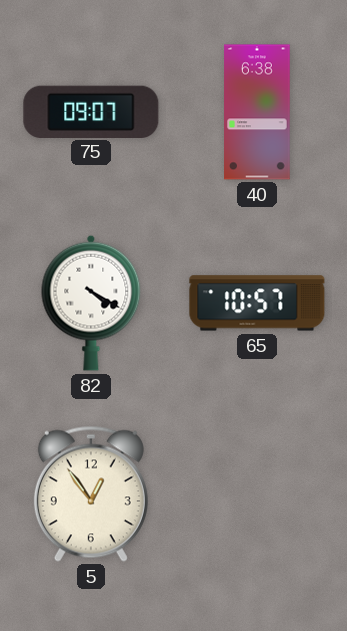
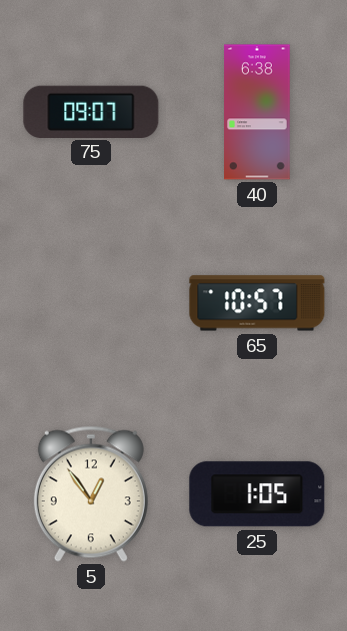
82: 4:20 -> none
25: none -> 1:05
